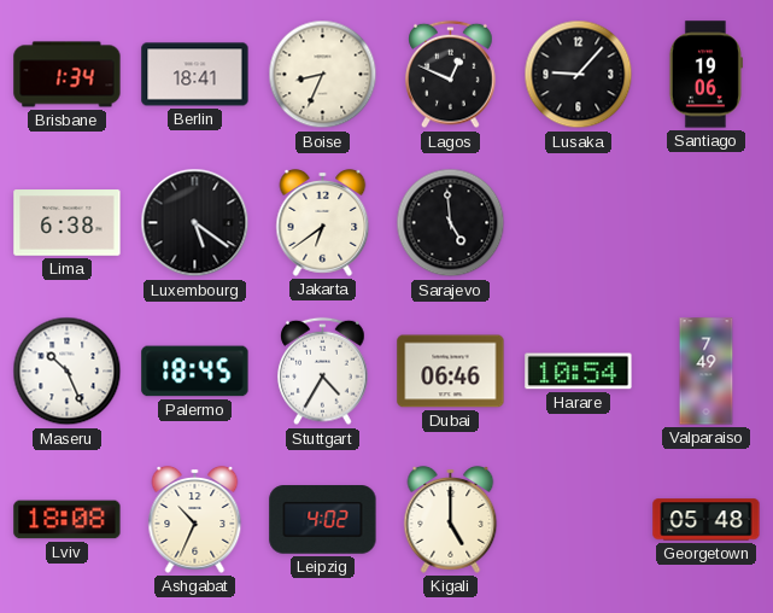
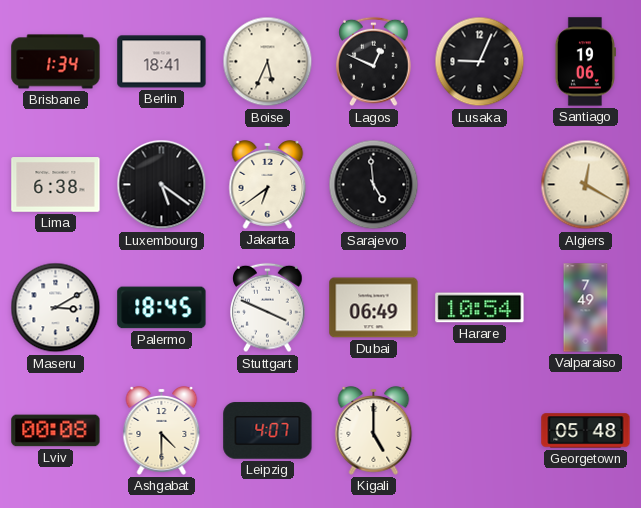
Boise: 8:34 -> 5:34
Lusaka: 9:07 -> 9:04
Algiers: none -> 12:20
Maseru: 10:26 -> 3:10
Stuttgart: 4:35 -> 3:49
Dubai: 06:46 -> 06:49
Lviv: 18:08 -> 00:08
Ashgabat: 10:34 -> 4:30
Leipzig: 4:02 -> 4:07
